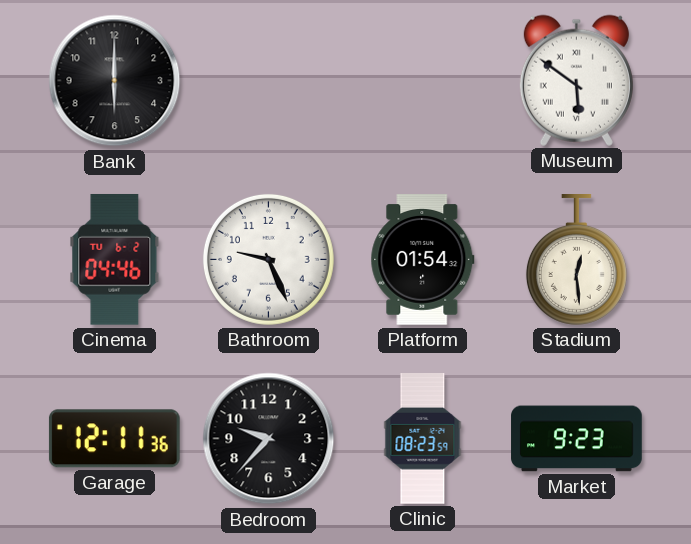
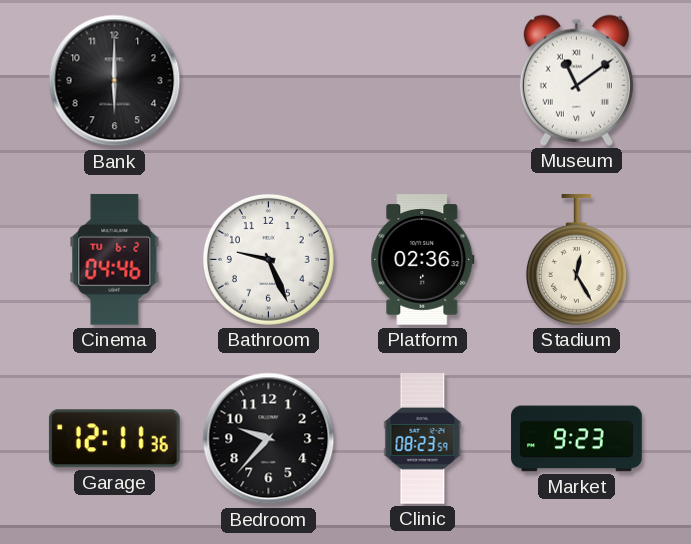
Museum: 5:51 -> 11:09
Platform: 01:54 -> 02:36
Stadium: 12:29 -> 12:25
